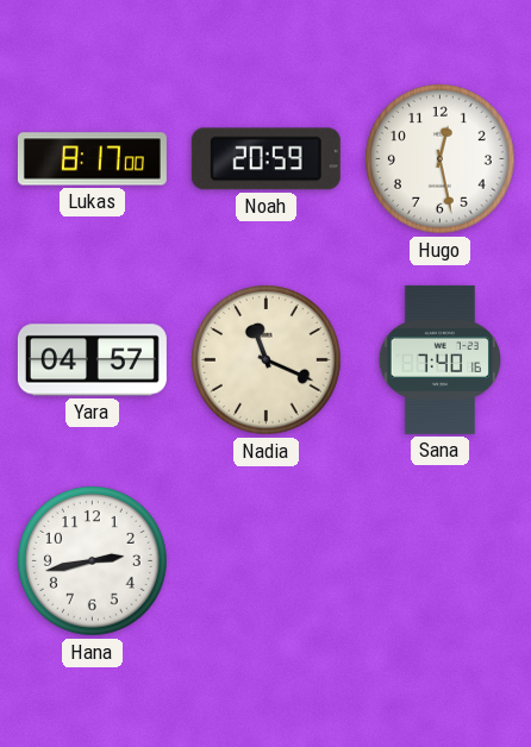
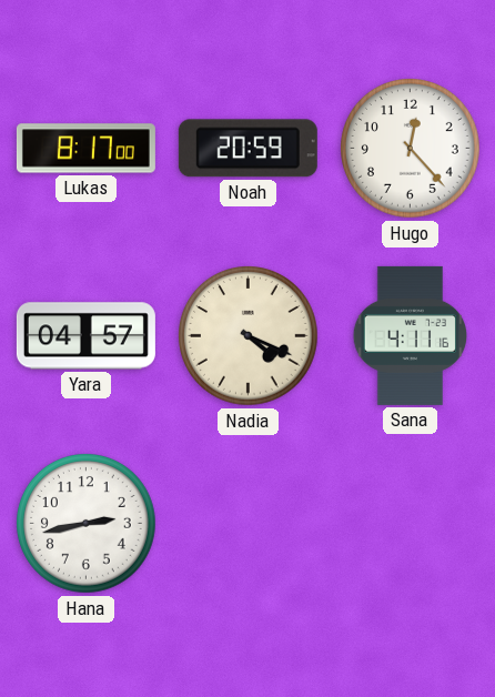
Hugo: 12:28 -> 12:23
Nadia: 11:19 -> 4:19
Sana: 7:40 -> 4:11
